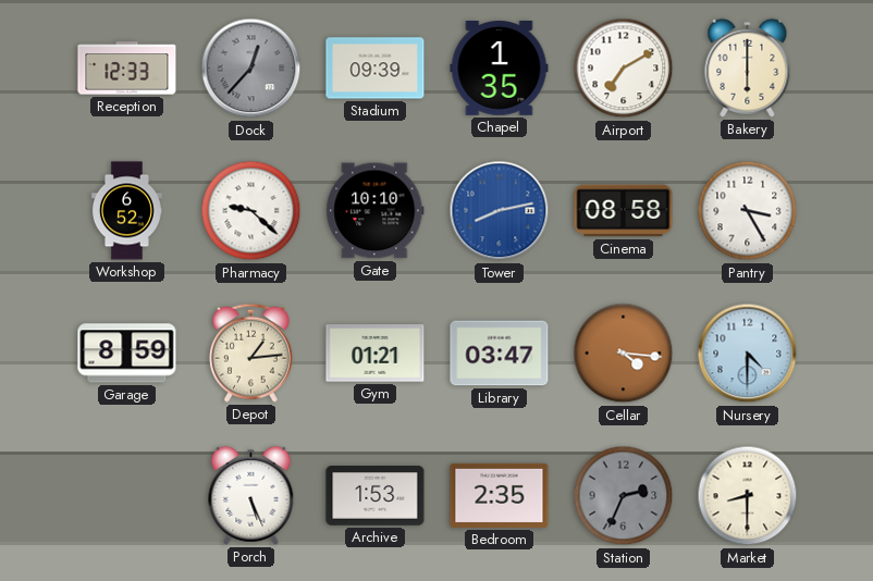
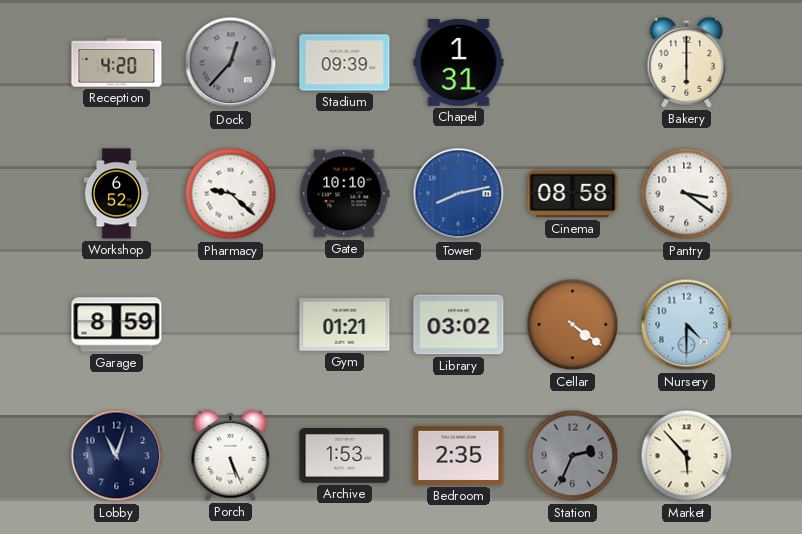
Reception: 12:33 -> 4:20
Chapel: 1:35 -> 1:31
Airport: 7:10 -> none
Pantry: 3:25 -> 3:21
Depot: 1:14 -> none
Library: 03:47 -> 03:02
Cellar: 4:16 -> 4:21
Lobby: none -> 11:03
Market: 8:30 -> 5:53
